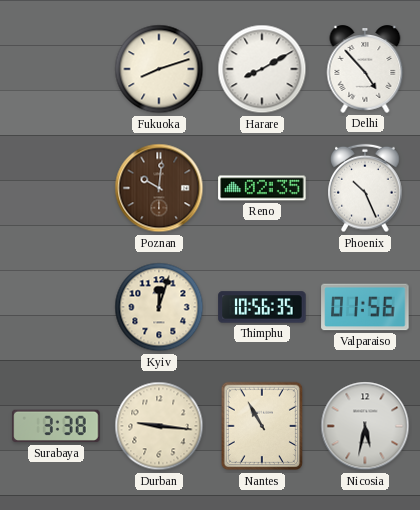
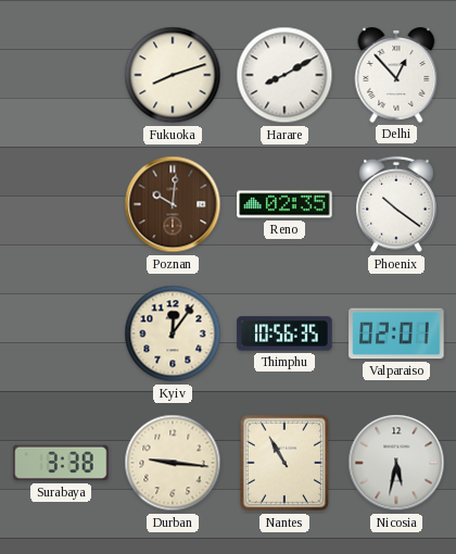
Delhi: 4:53 -> 12:53
Phoenix: 10:26 -> 10:21
Kyiv: 12:03 -> 12:06
Valparaiso: 01:56 -> 02:01
